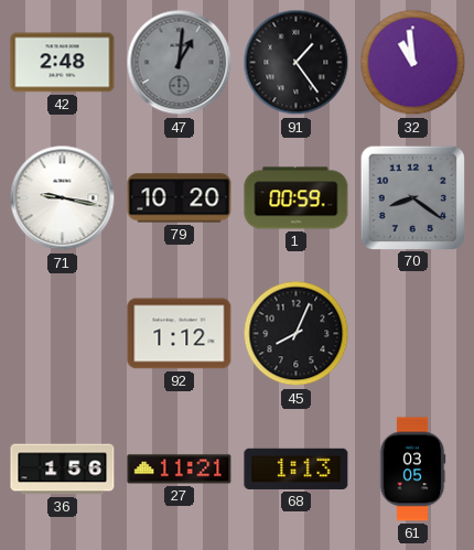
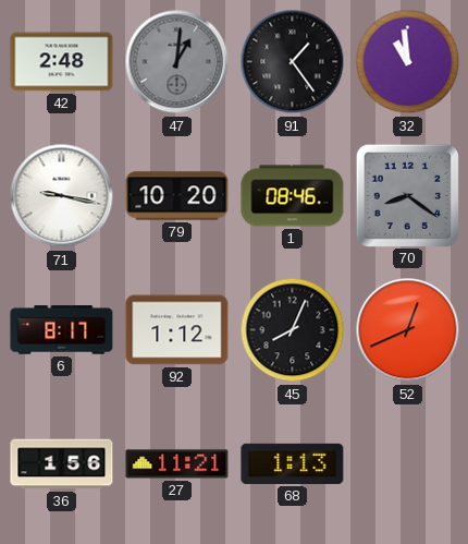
1: 00:59 -> 08:46
6: none -> 8:17
52: none -> 12:41
61: 03:05 -> none
